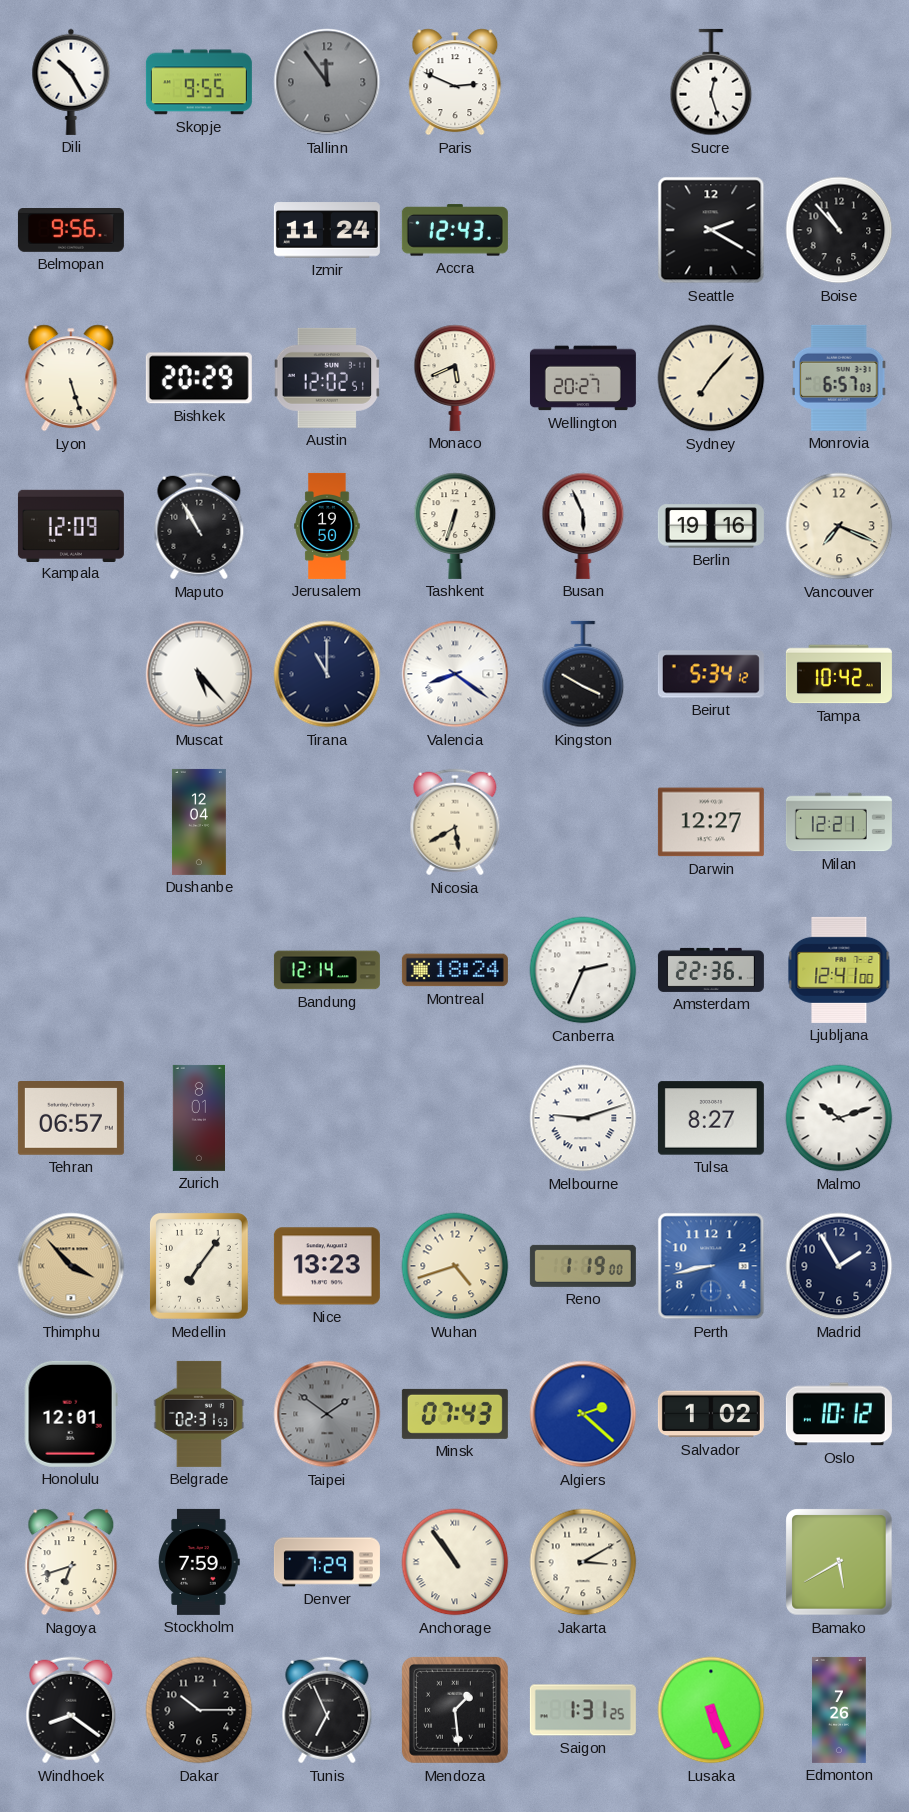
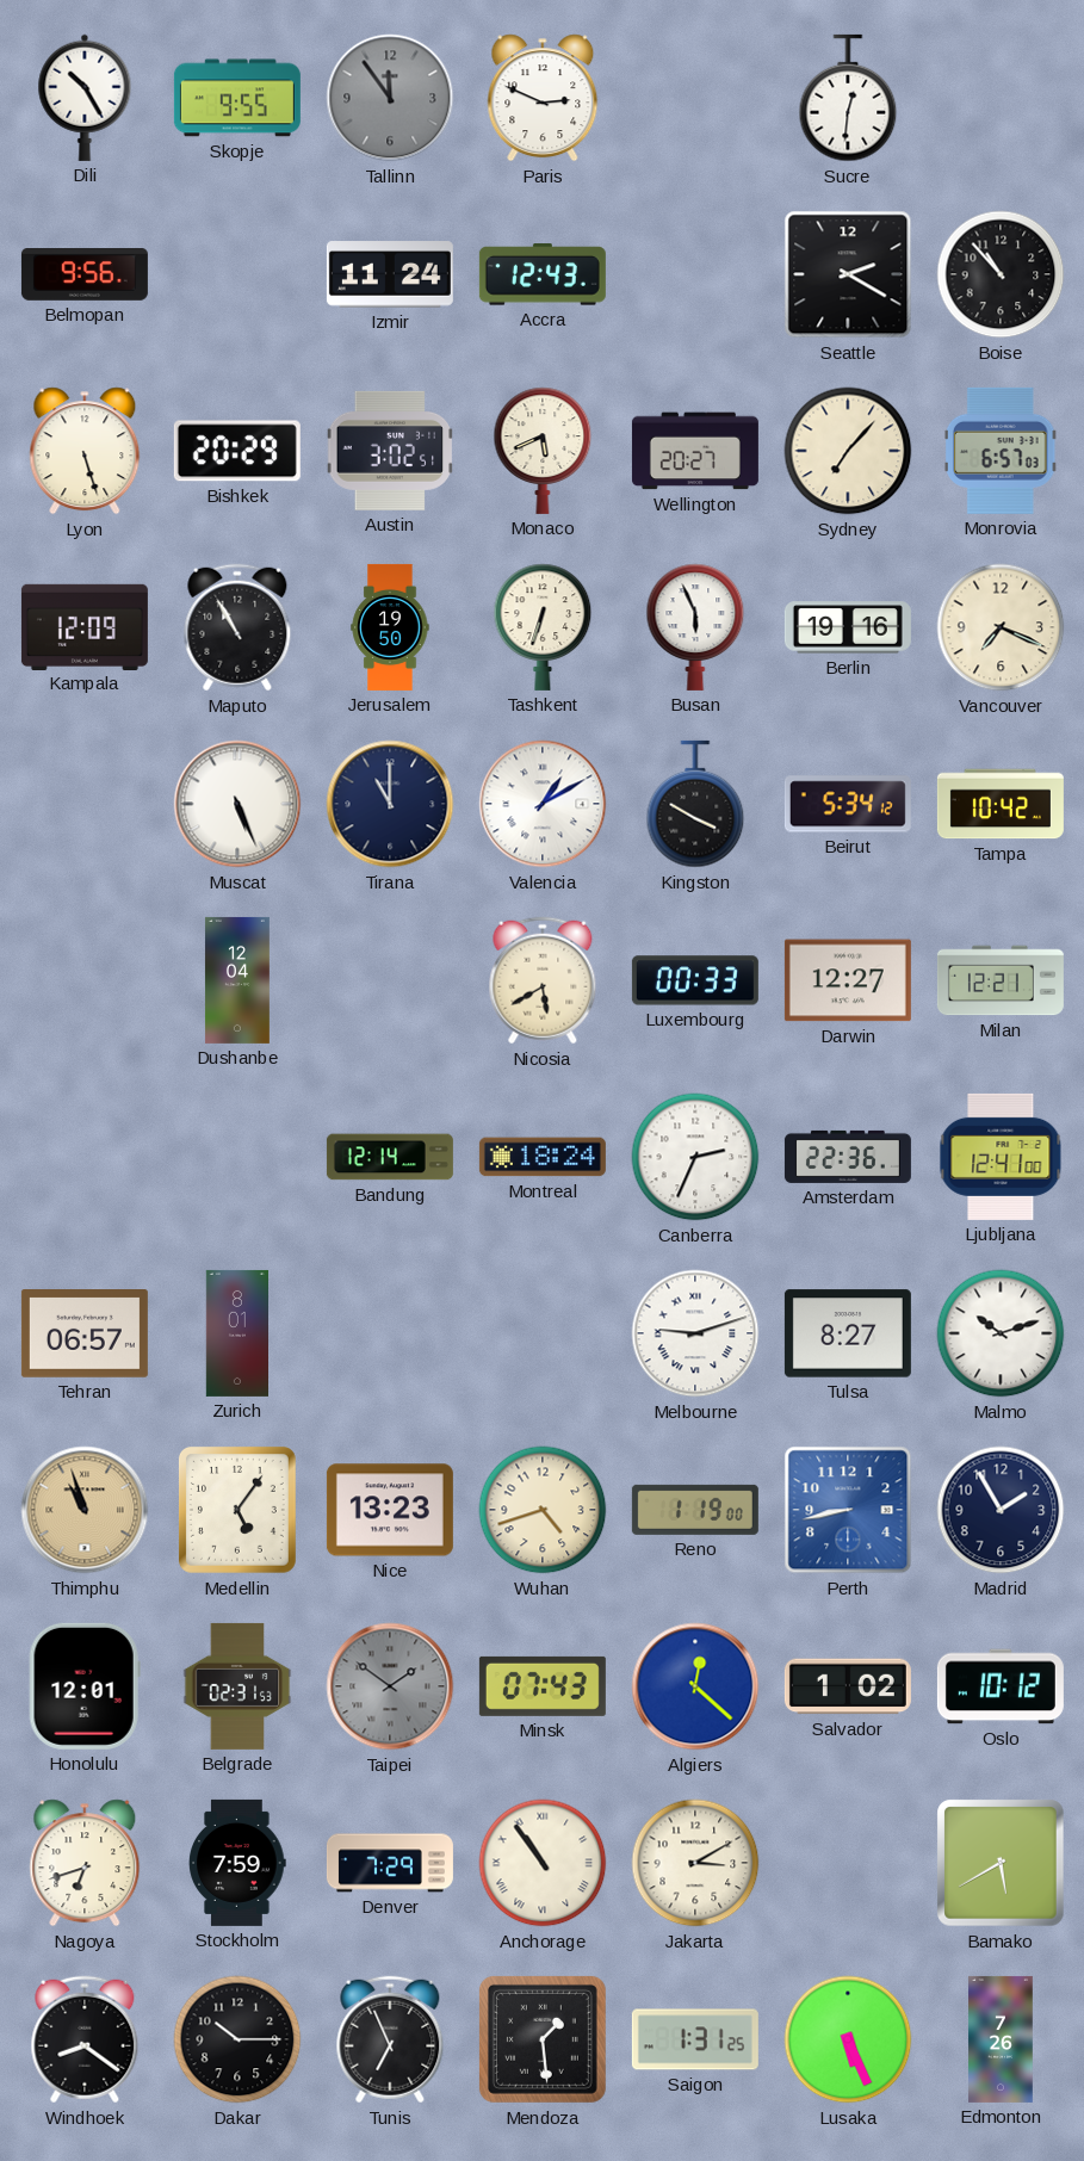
Sucre: 12:27 -> 12:31
Austin: 12:02 -> 3:02
Muscat: 5:23 -> 5:26
Valencia: 8:21 -> 1:10
Luxembourg: none -> 00:33
Thimphu: 3:53 -> 10:57
Medellin: 7:06 -> 5:06
Algiers: 2:22 -> 12:22
